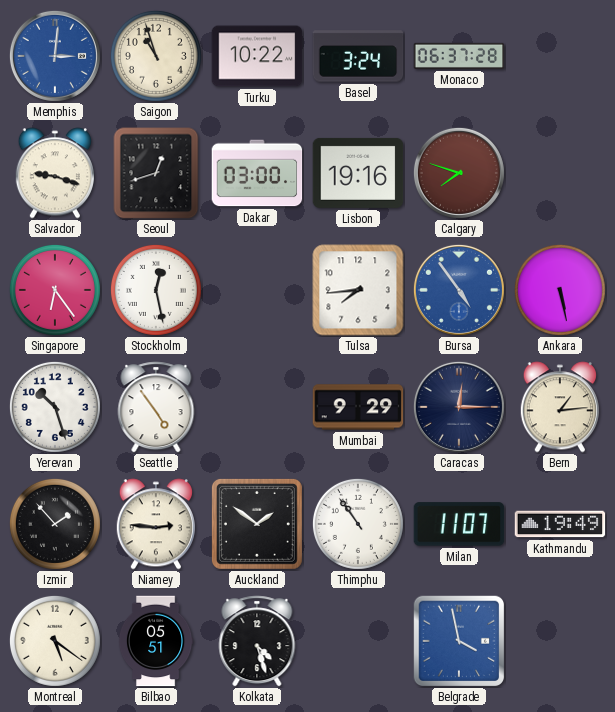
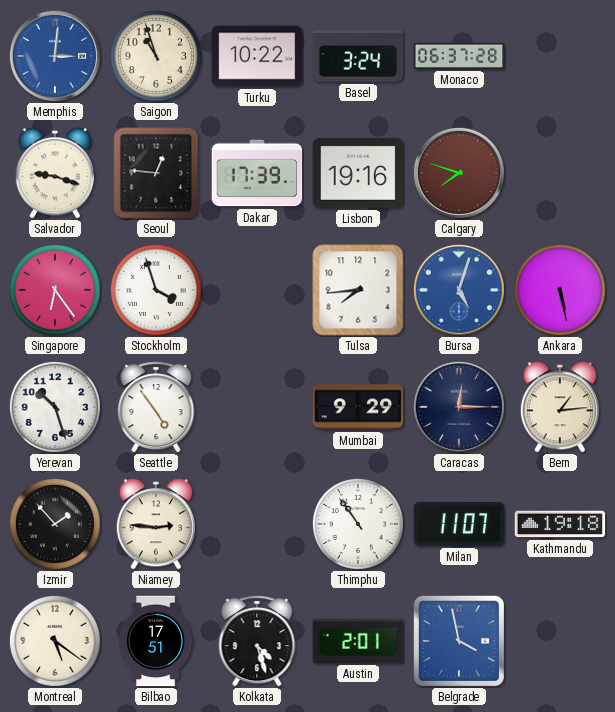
Seoul: 12:42 -> 12:46
Dakar: 03:00 -> 17:39
Stockholm: 12:28 -> 3:57
Bursa: 4:54 -> 5:03
Auckland: 1:51 -> none
Kathmandu: 19:49 -> 19:18
Bilbao: 05:51 -> 17:51
Austin: none -> 2:01
